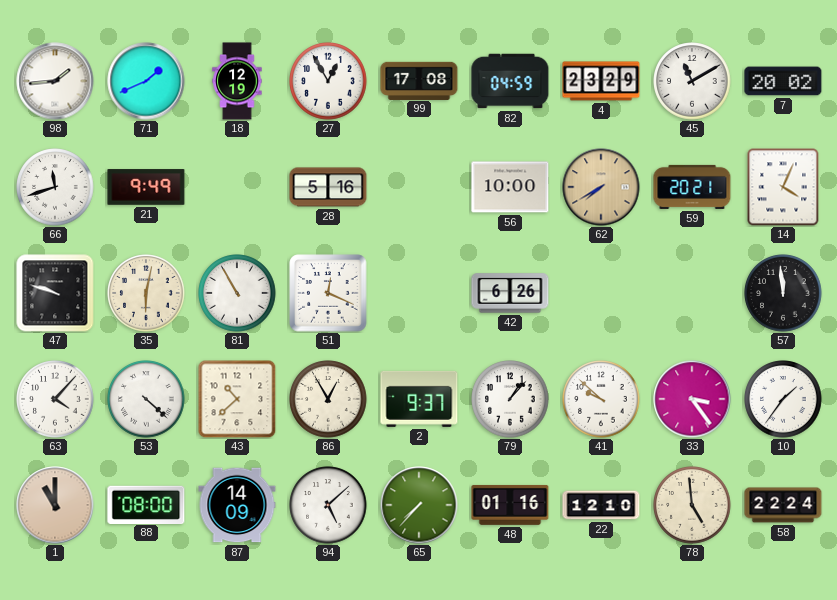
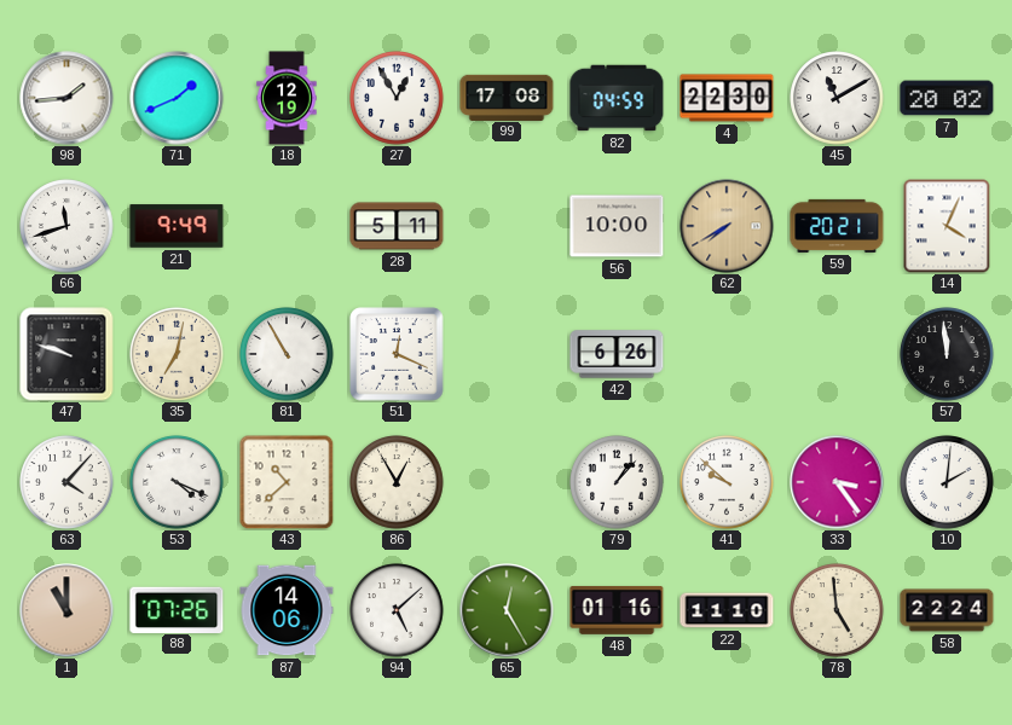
4: 23:29 -> 22:30
28: 5:16 -> 5:11
35: 6:02 -> 7:02
53: 4:22 -> 4:19
2: 9:37 -> none
10: 1:36 -> 2:01
88: 08:00 -> 07:26
87: 14:09 -> 14:06
65: 7:37 -> 12:25
22: 12:10 -> 11:10
